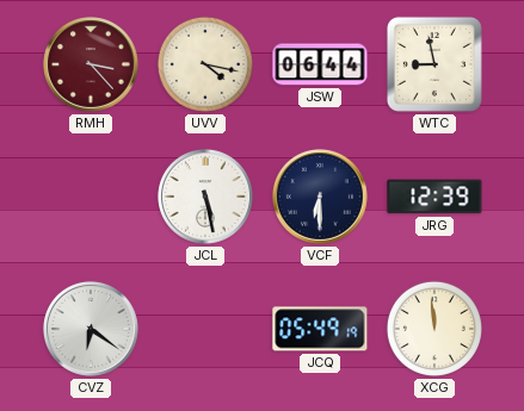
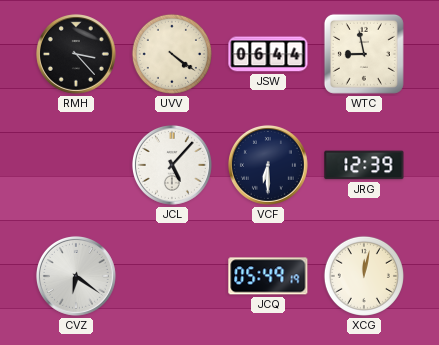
RMH dial: burgundy -> black
UVV: 4:17 -> 4:21
JCL: 5:28 -> 5:07
XCG: 11:59 -> 12:02
